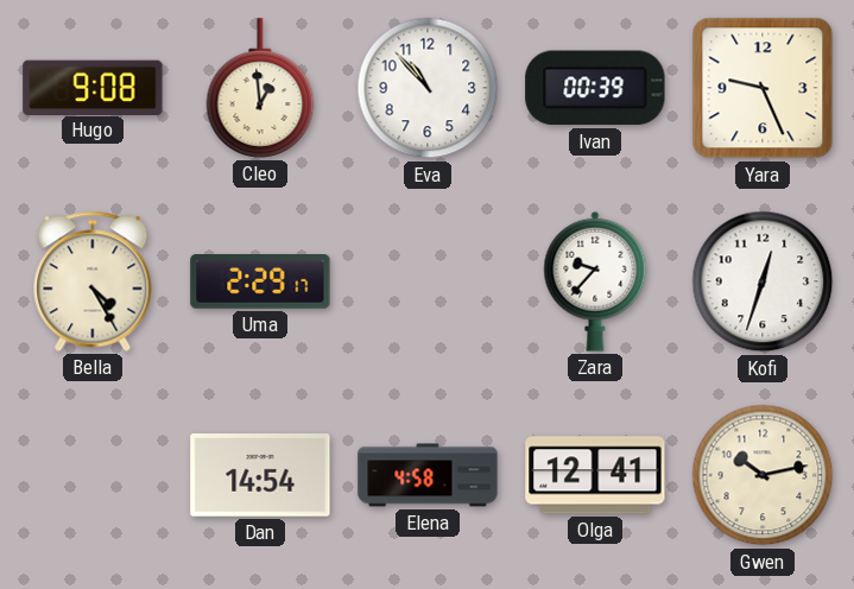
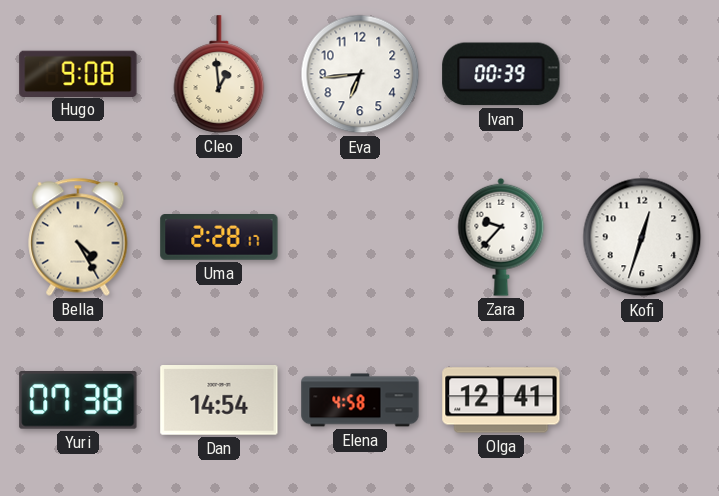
Eva: 10:53 -> 6:44
Yara: 9:26 -> none
Uma: 2:29 -> 2:28
Yuri: none -> 07:38
Gwen: 10:13 -> none
